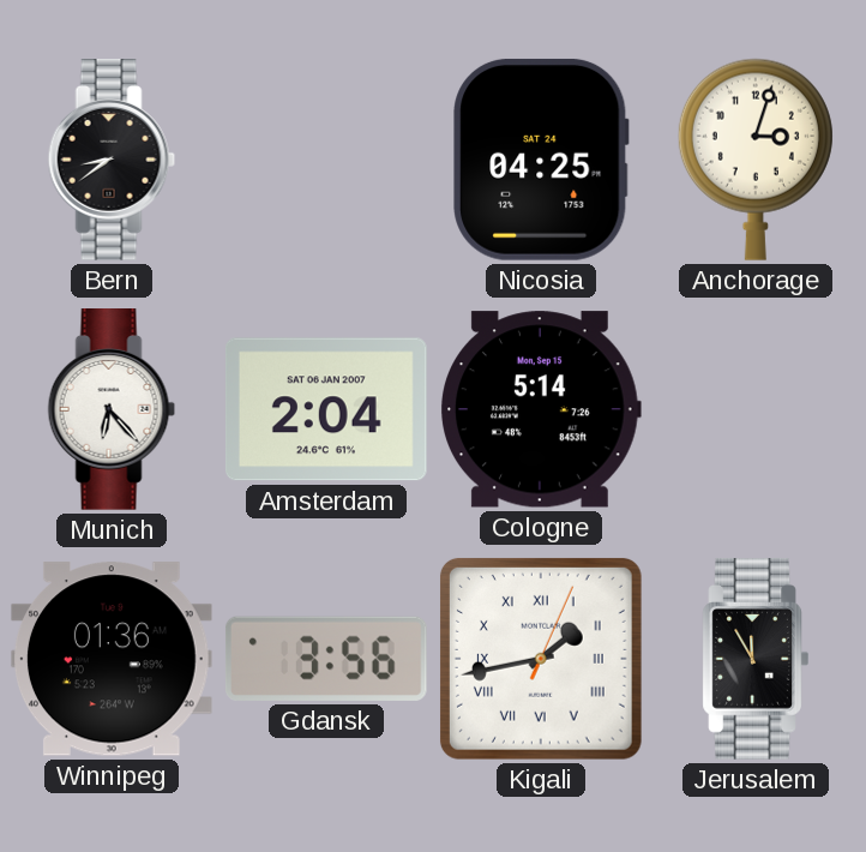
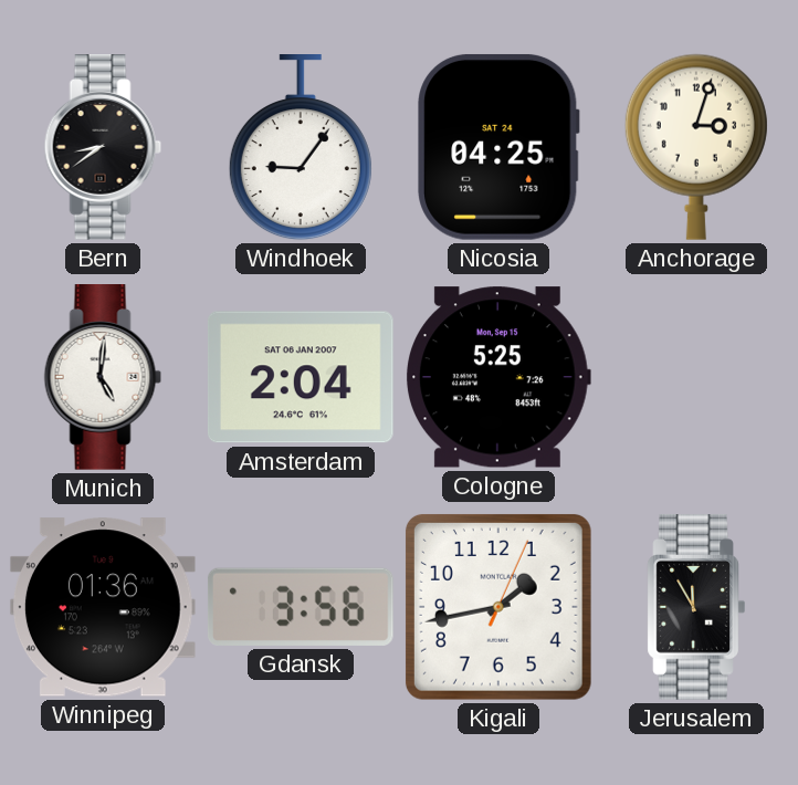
Windhoek: none -> 9:06
Munich: 6:23 -> 5:01
Cologne: 5:14 -> 5:25
Kigali numerals: Roman -> Arabic
